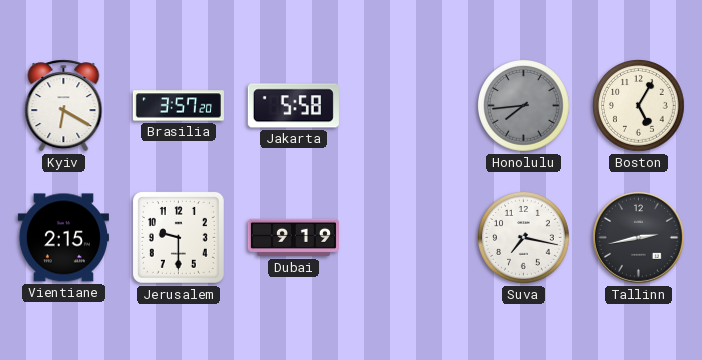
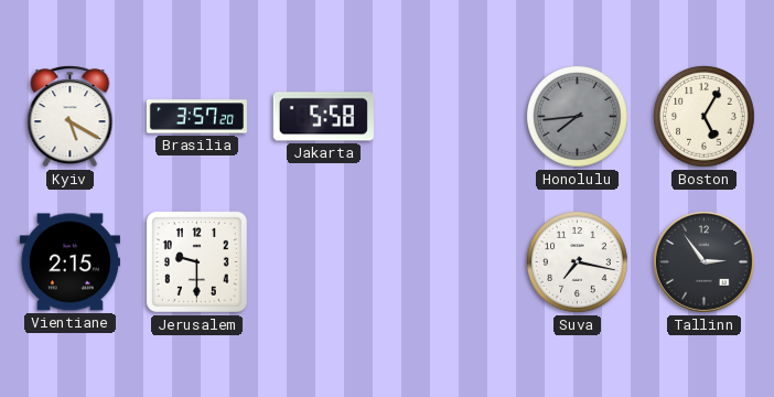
Kyiv: 6:20 -> 5:20
Dubai: 9:19 -> none
Tallinn: 2:43 -> 2:54
